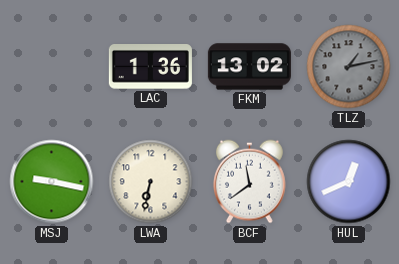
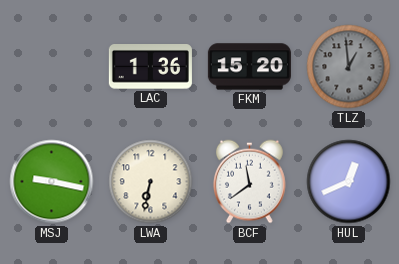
FKM: 13:02 -> 15:20
TLZ: 1:13 -> 12:59
